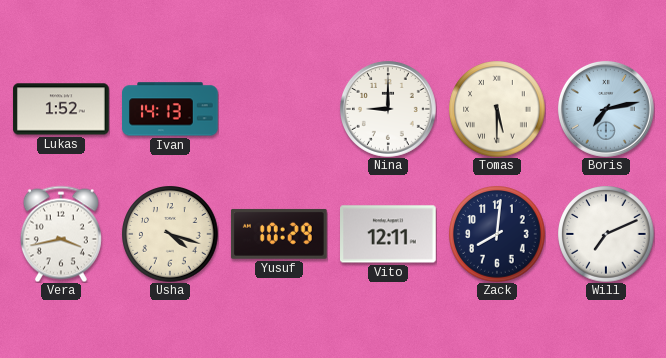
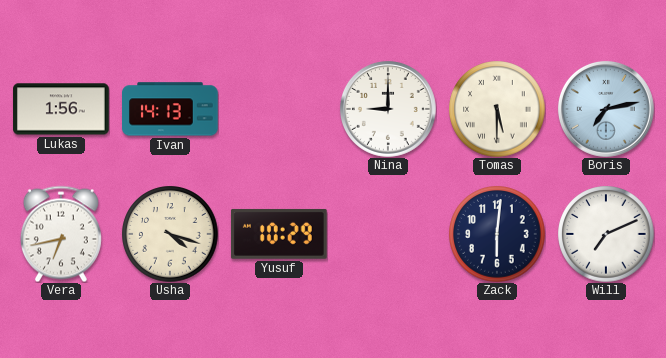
Lukas: 1:52 -> 1:56
Vera: 3:43 -> 6:43
Vito: 12:11 -> none
Zack: 8:01 -> 6:01
